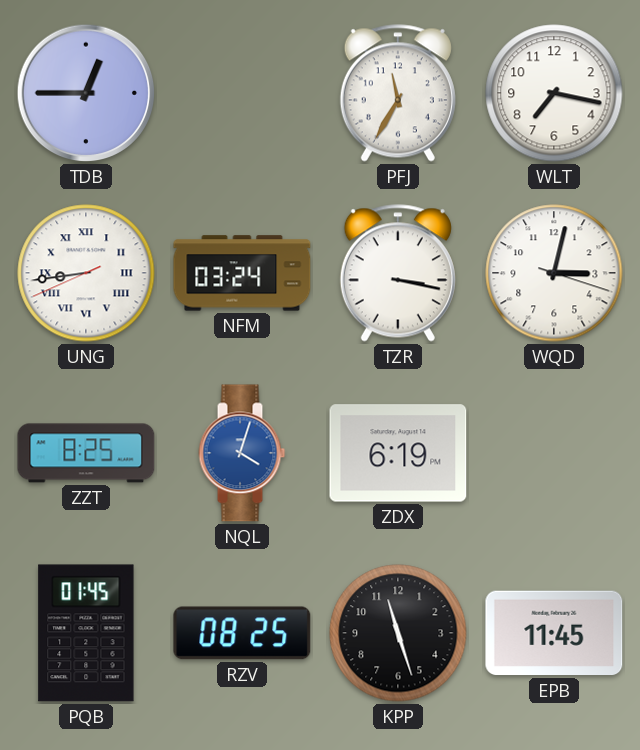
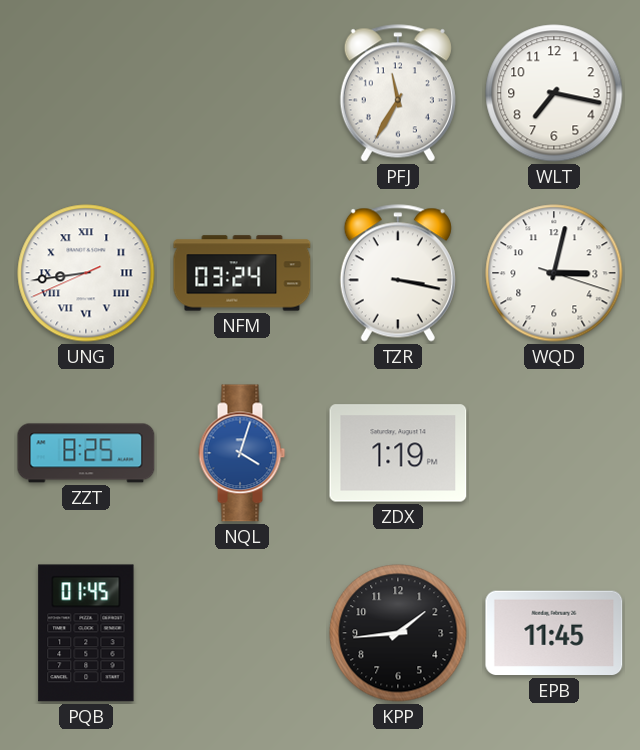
TDB: 12:45 -> none
ZDX: 6:19 -> 1:19
RZV: 08:25 -> none
KPP: 11:27 -> 1:44
